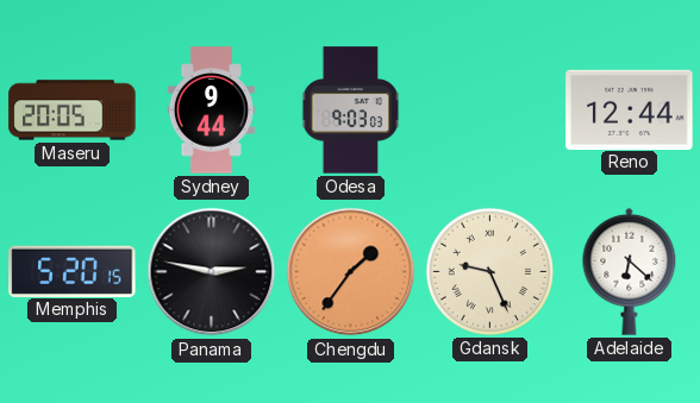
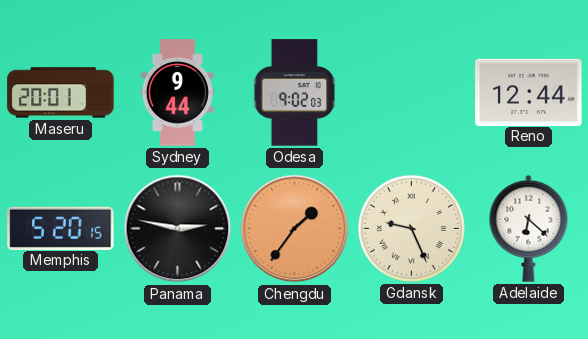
Maseru: 20:05 -> 20:01
Odesa: 9:03 -> 9:02
